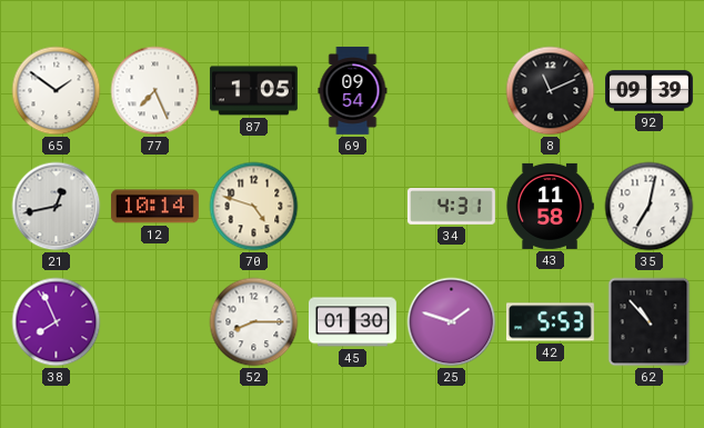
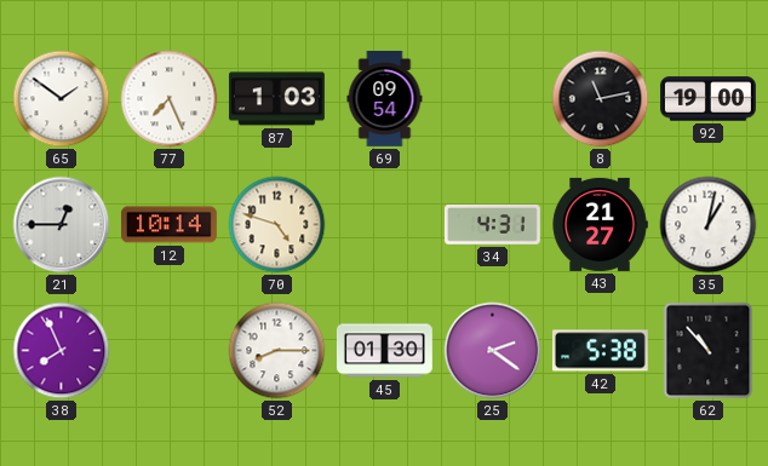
87: 1:05 -> 1:03
8: 11:11 -> 11:13
92: 09:39 -> 19:00
21: 12:43 -> 12:45
43: 11:58 -> 21:27
35: 7:02 -> 1:02
25: 1:48 -> 2:21
42: 5:53 -> 5:38
